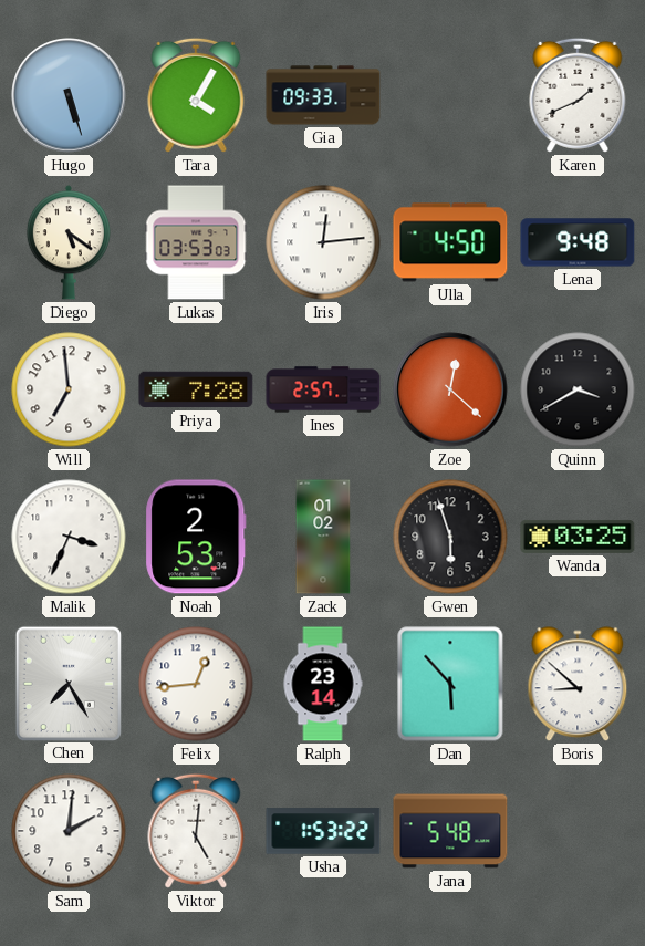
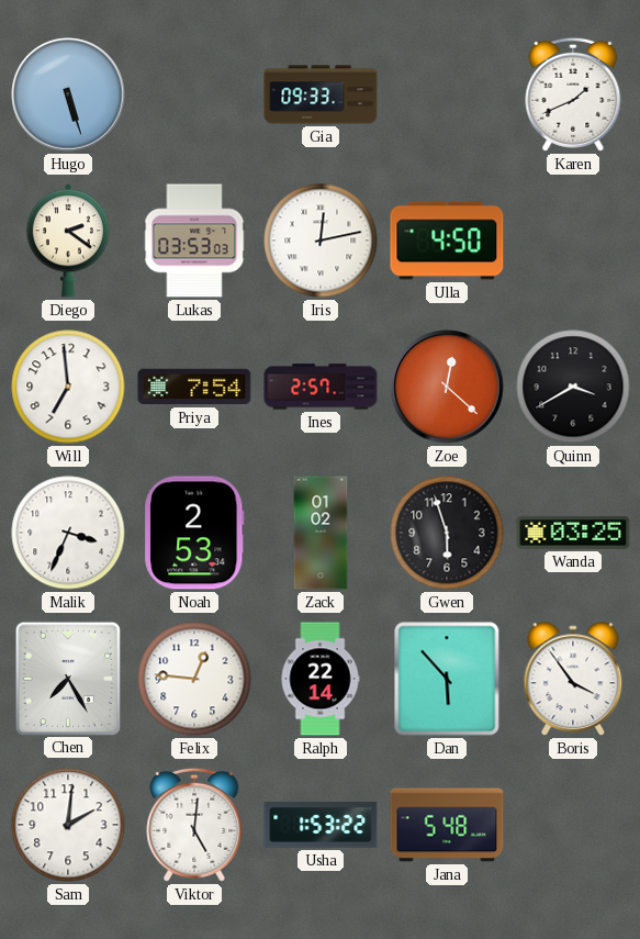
Tara: 4:05 -> none
Diego: 5:21 -> 2:21
Iris: 12:14 -> 12:13
Lena: 9:48 -> none
Priya: 7:28 -> 7:54
Felix: 12:44 -> 12:46
Ralph: 23:14 -> 22:14
Boris: 8:52 -> 3:54
